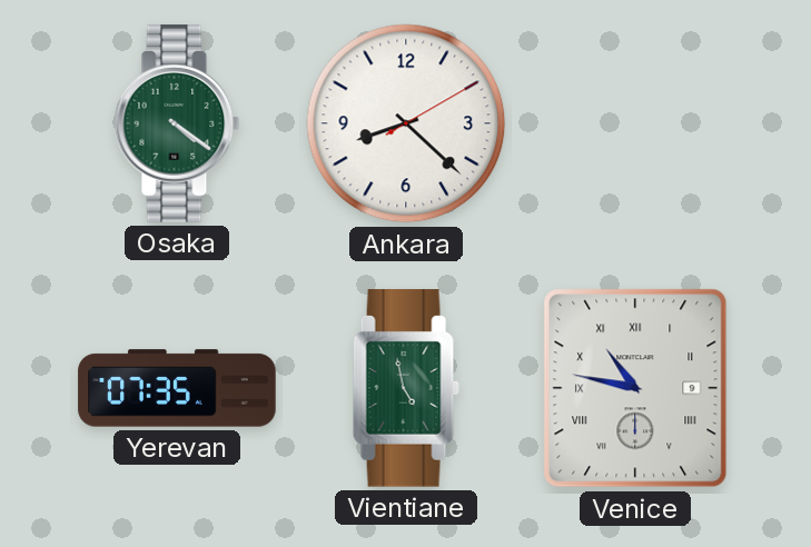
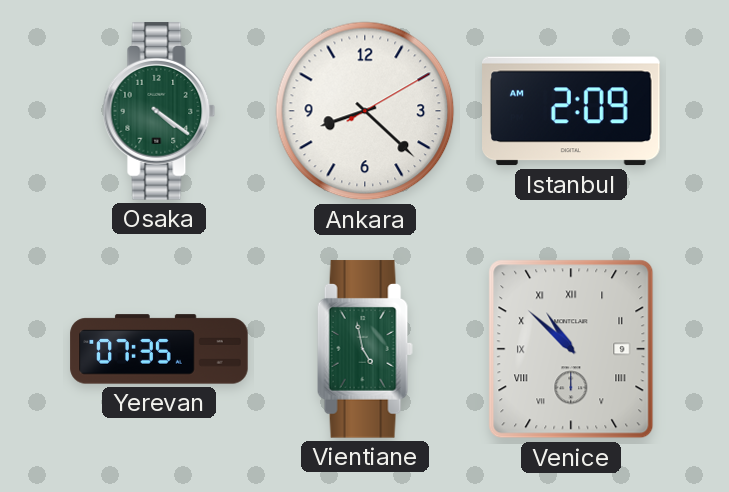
Istanbul: none -> 2:09
Venice: 10:47 -> 10:52
